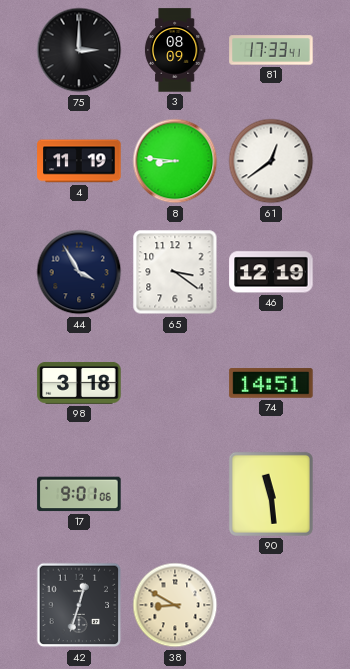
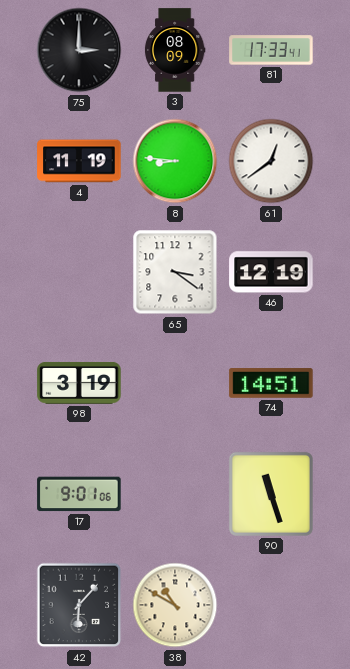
44: 3:55 -> none
98: 3:18 -> 3:19
90: 11:29 -> 11:27
42: 12:33 -> 6:07
38: 8:50 -> 10:50
